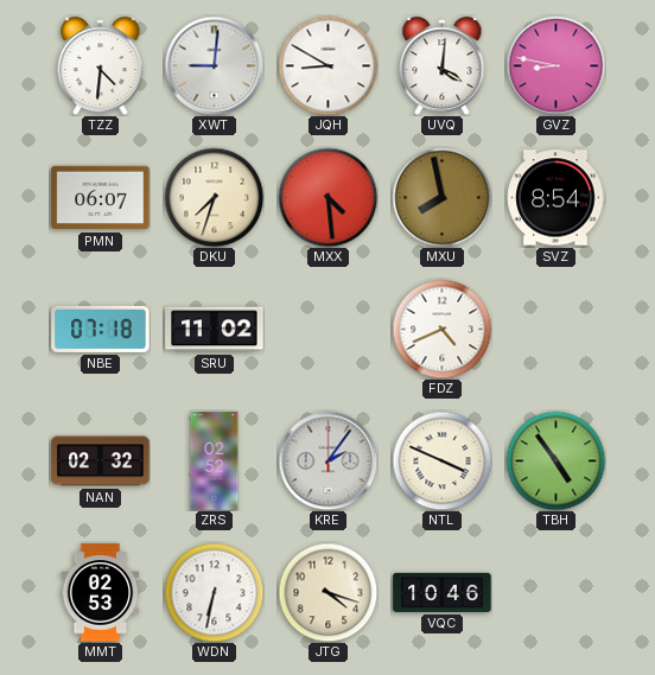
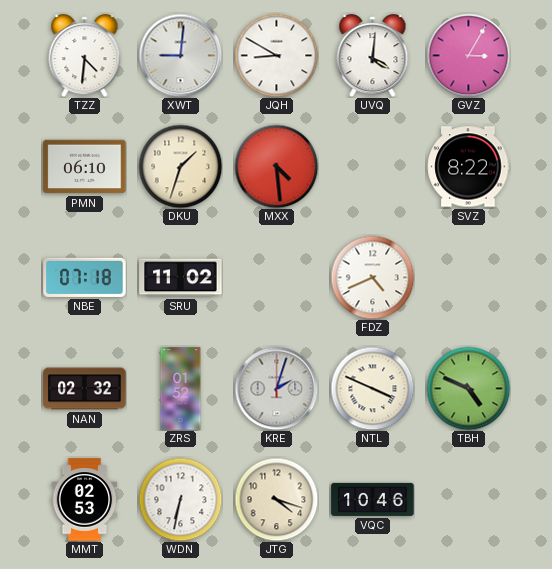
GVZ: 8:47 -> 3:05
PMN: 06:07 -> 06:10
DKU: 7:33 -> 1:33
MXU: 7:58 -> none
SVZ: 8:54 -> 8:22
ZRS: 02:52 -> 01:52
KRE: 2:06 -> 2:03
TBH: 4:54 -> 4:49
